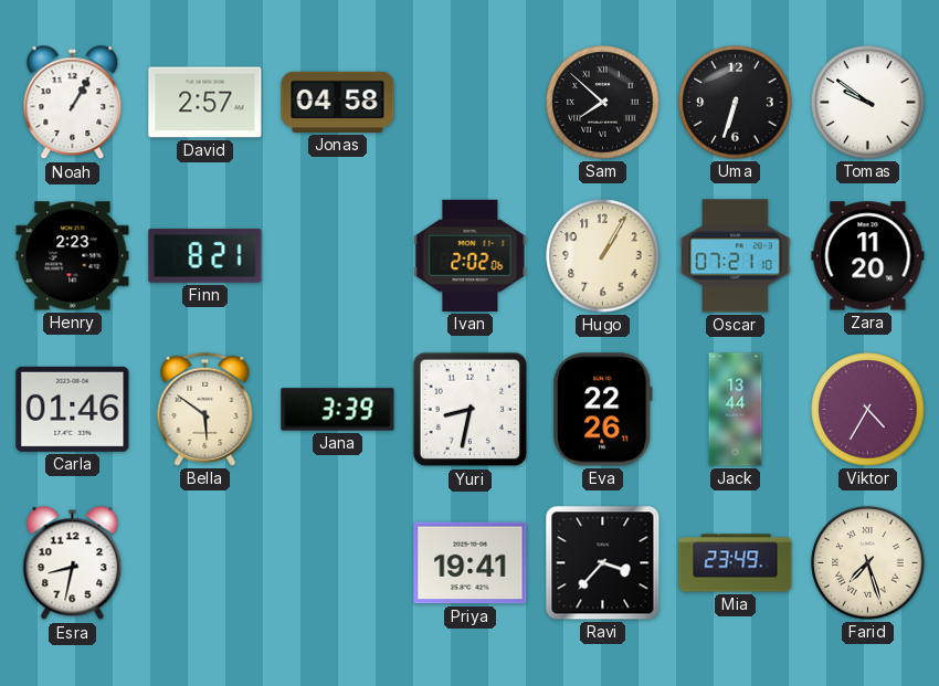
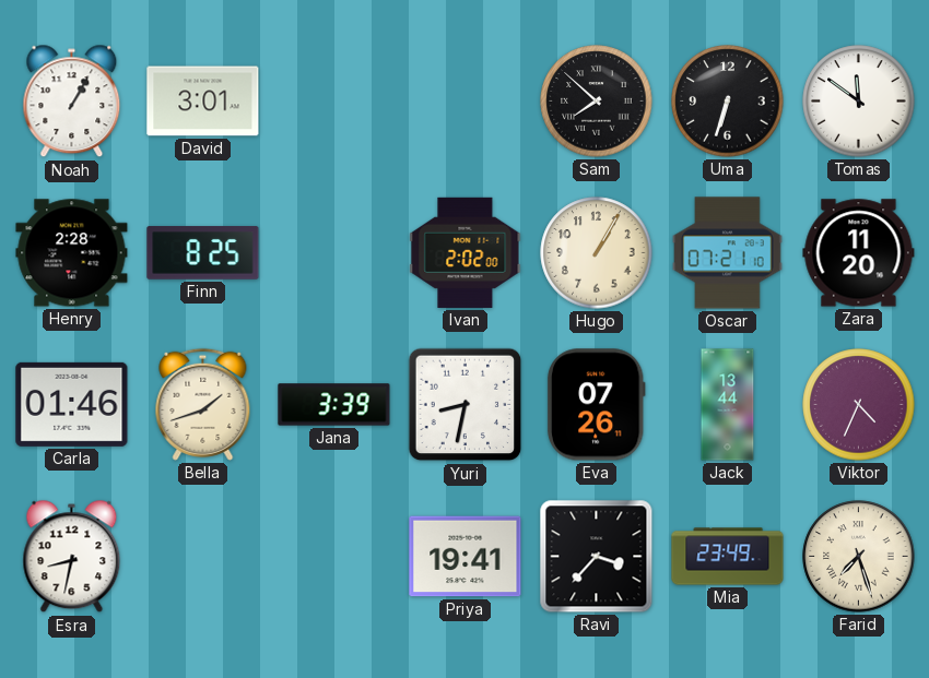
David: 2:57 -> 3:01
Jonas: 04:58 -> none
Tomas: 9:51 -> 11:51
Henry: 2:23 -> 2:28
Finn: 8:21 -> 8:25
Ivan: 2:02:06 -> 2:02:00
Bella: 5:51 -> 1:42
Eva: 22:26 -> 07:26
Viktor: 4:35 -> 4:34
